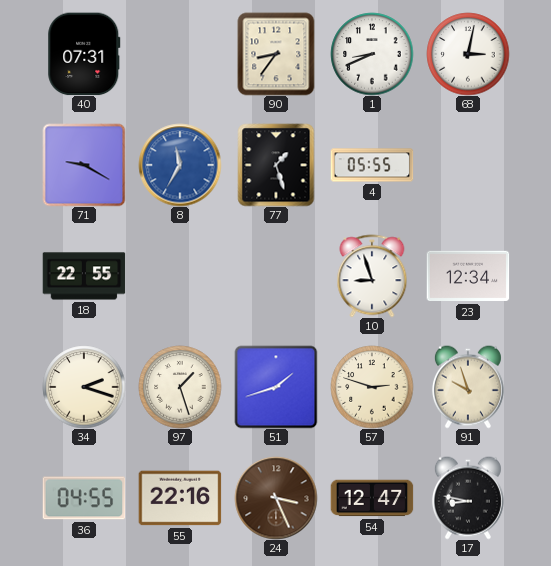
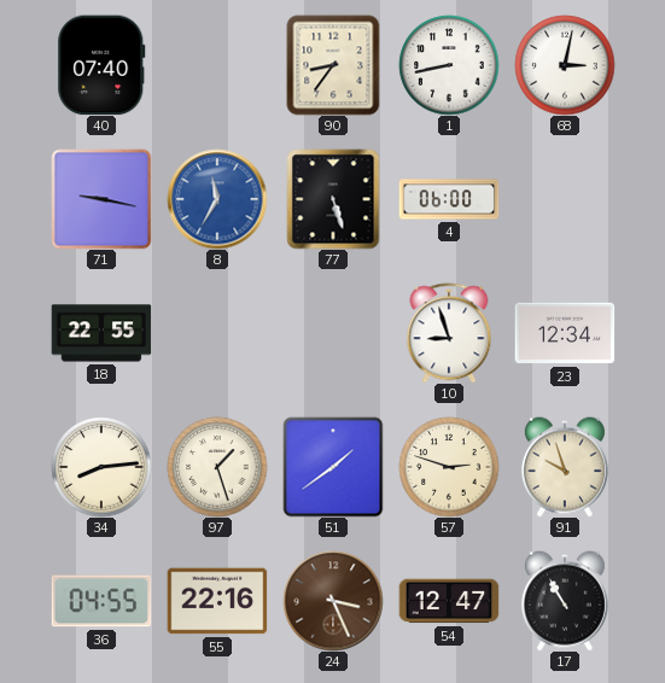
40: 07:31 -> 07:40
1: 8:41 -> 8:43
71: 9:20 -> 9:17
77: 1:27 -> 5:27
4: 05:55 -> 06:00
34: 2:18 -> 8:14
51: 1:42 -> 1:39
17: 8:47 -> 10:55
